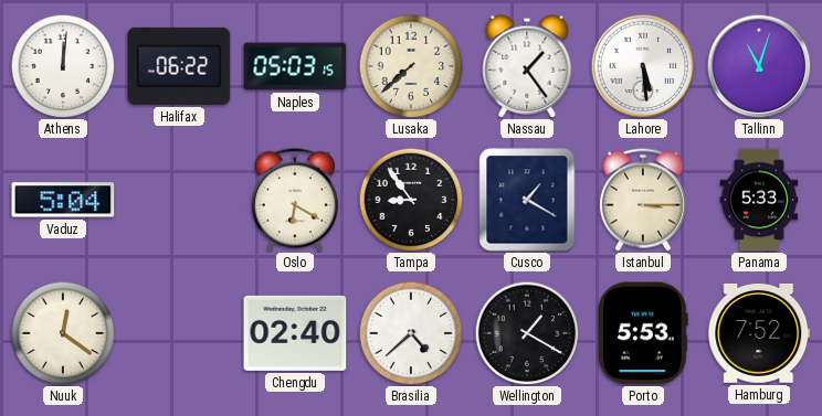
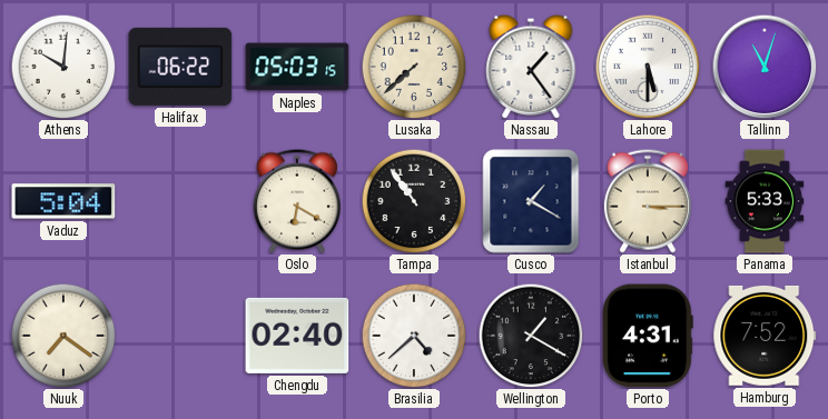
Athens: 12:01 -> 10:01
Lahore: 5:29 -> 5:30
Tampa: 8:54 -> 10:54
Nuuk: 12:21 -> 7:21
Porto: 5:53 -> 4:31
